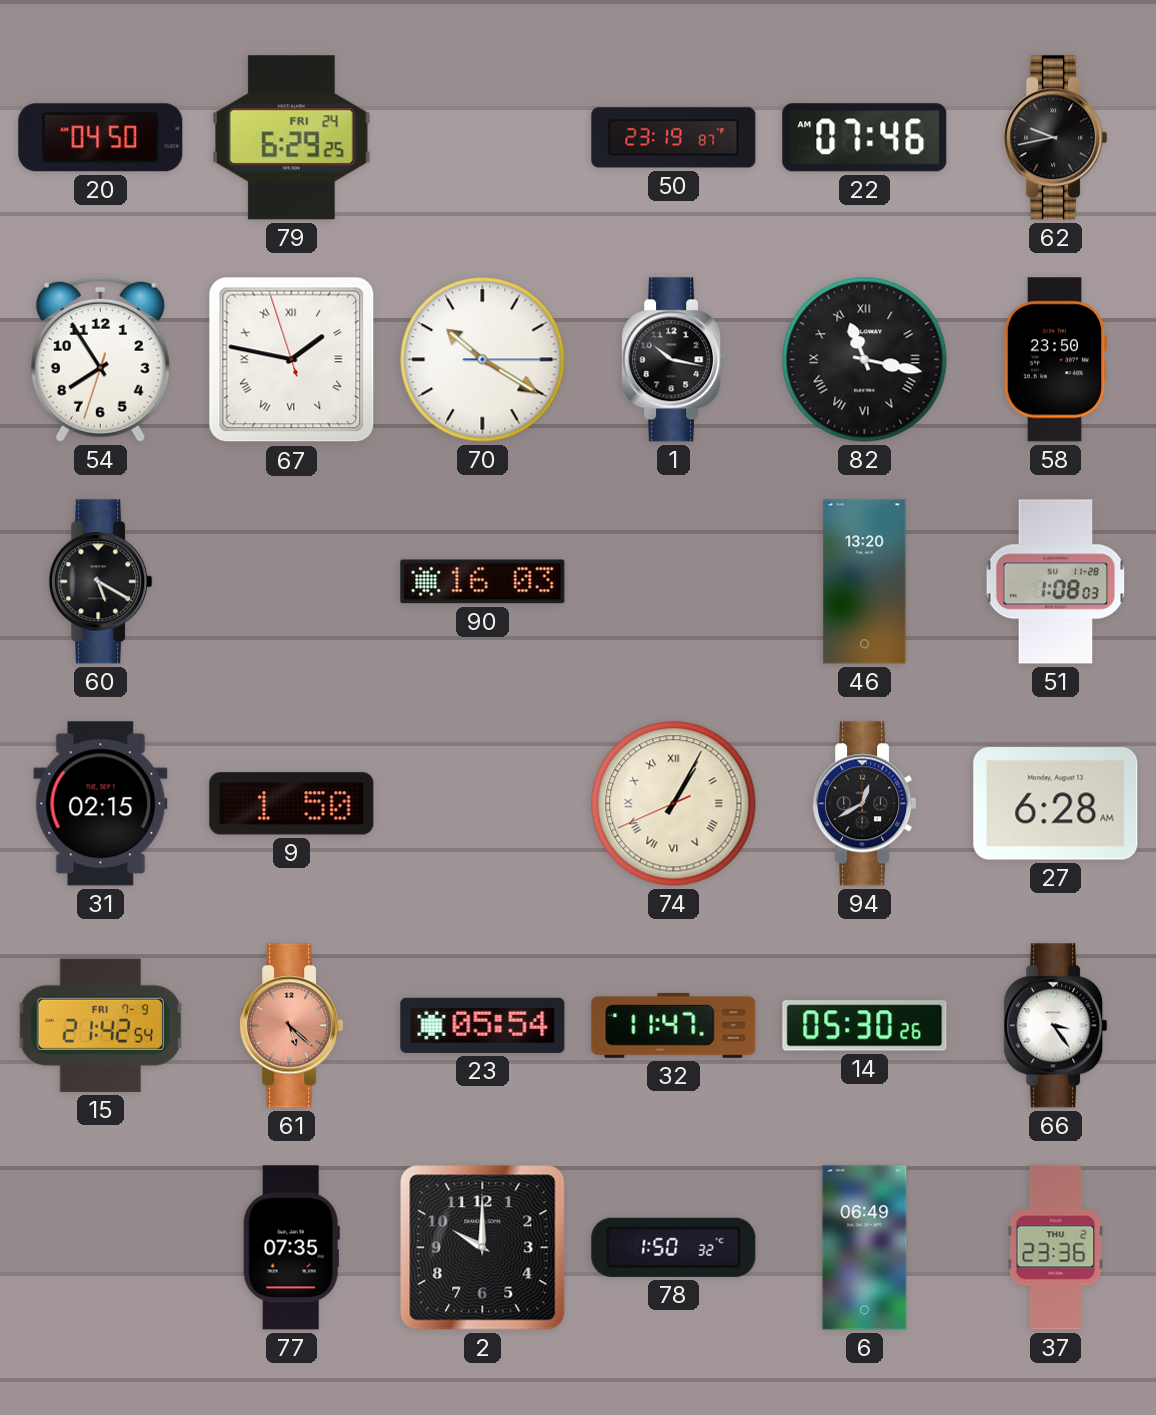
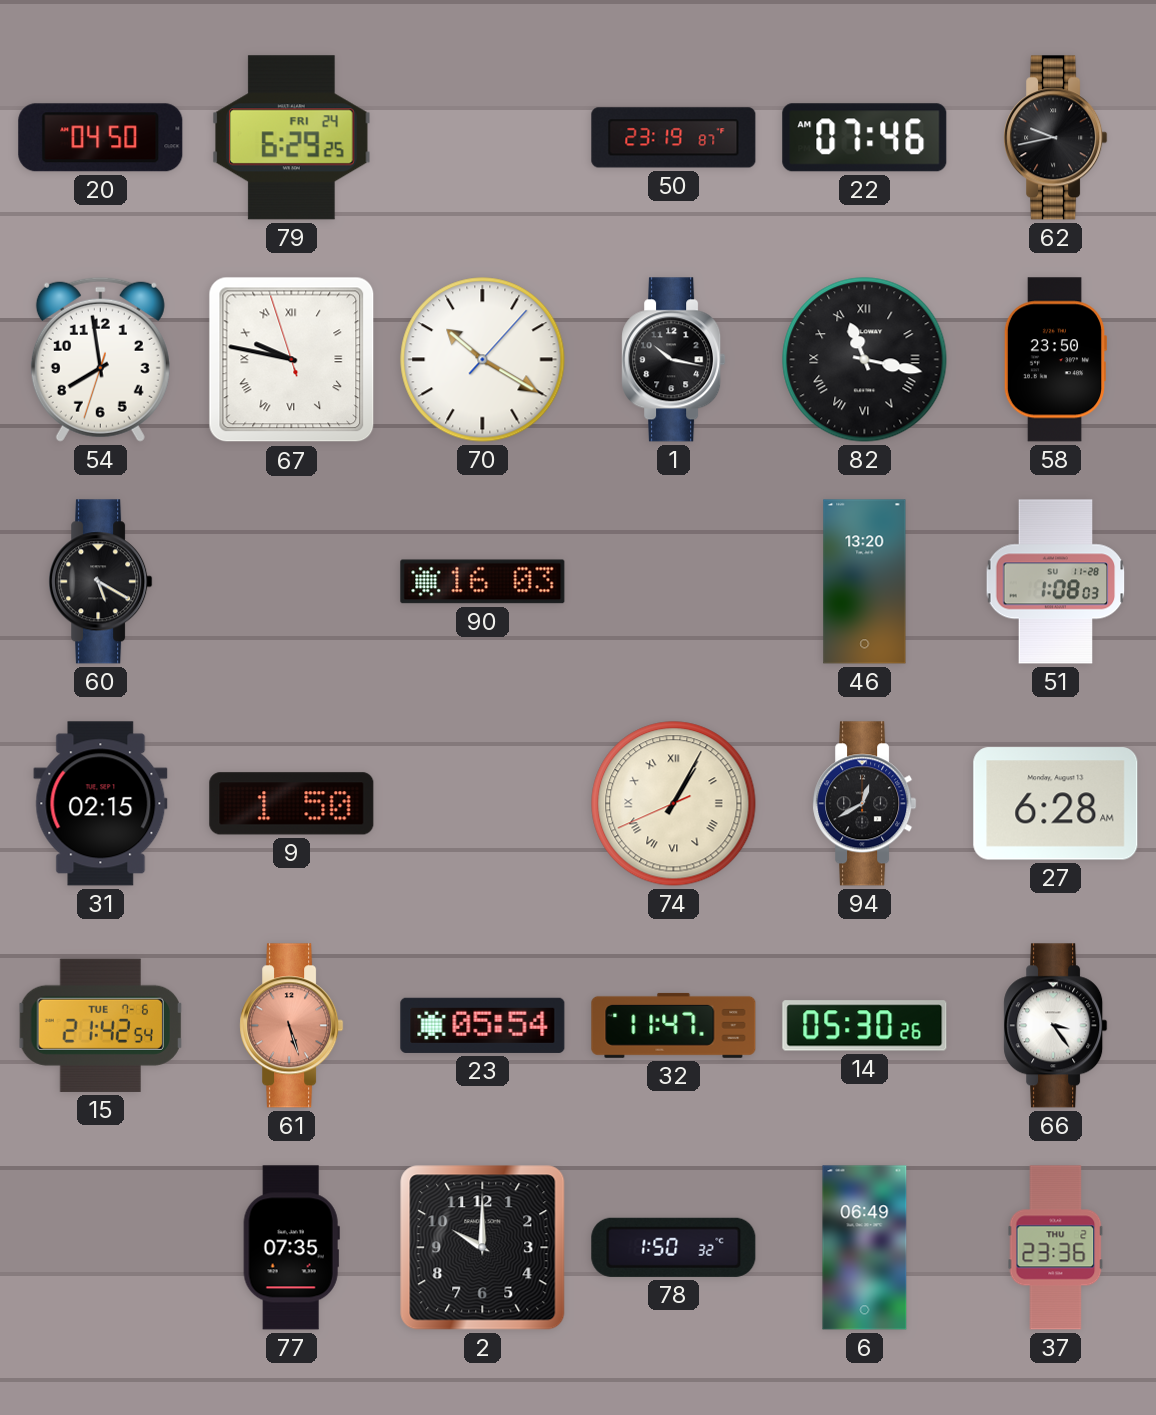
54: 7:54 -> 7:58
67: 1:46 -> 9:46
70: 10:20:15 -> 10:20:07
15 date: FRI 7-9 -> TUE 7-6
61: 5:22 -> 5:27
